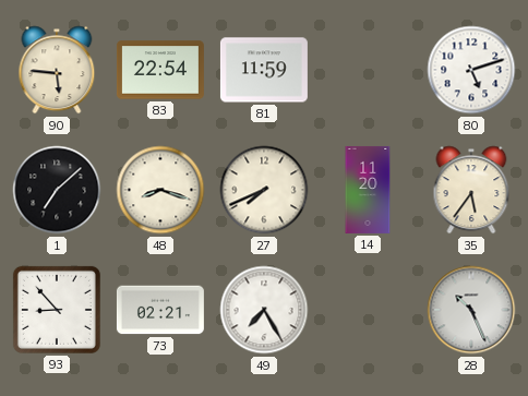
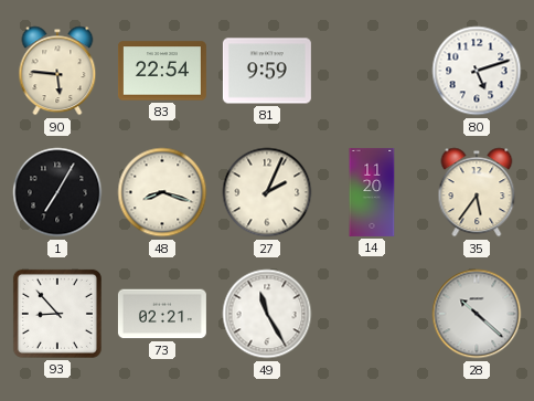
81: 11:59 -> 9:59
1: 7:08 -> 7:05
27: 7:41 -> 2:04
49: 7:25 -> 11:25
28: 10:26 -> 10:22
